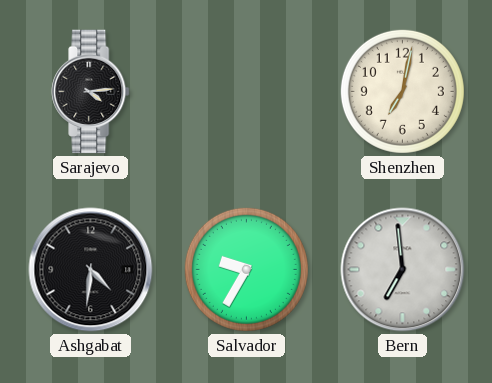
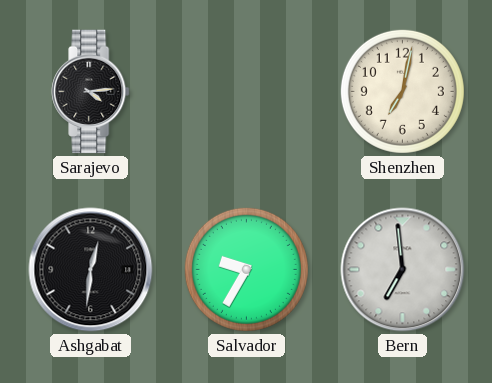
Ashgabat: 4:31 -> 12:31
